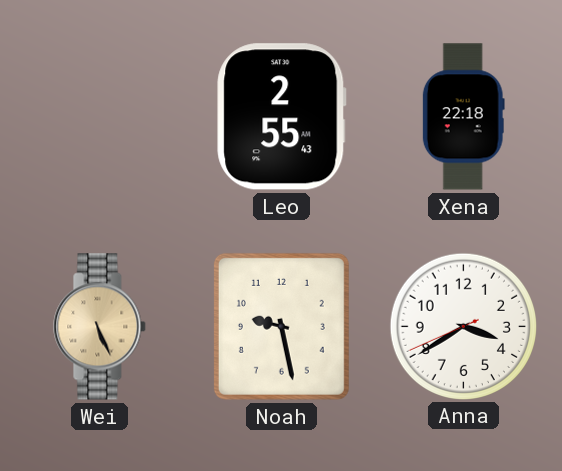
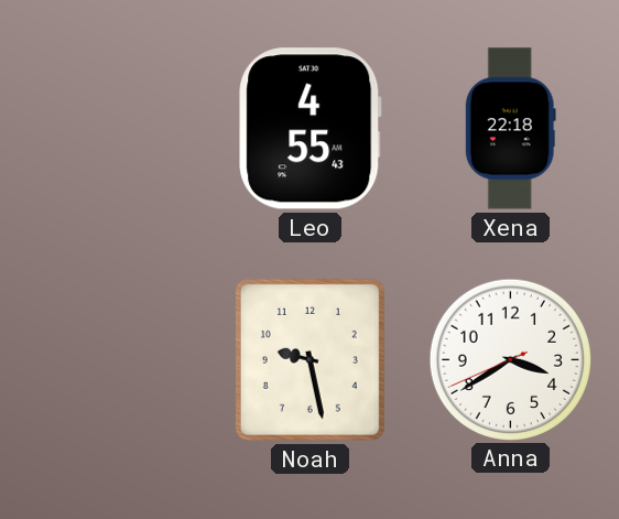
Leo: 2:55 -> 4:55
Wei: 5:26 -> none
